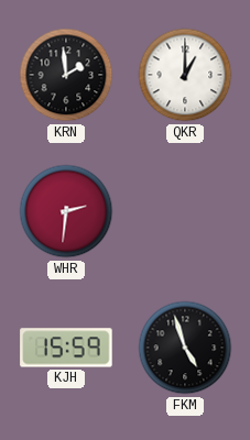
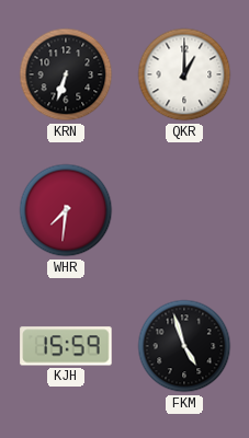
KRN: 1:59 -> 6:33
WHR: 2:31 -> 7:31
